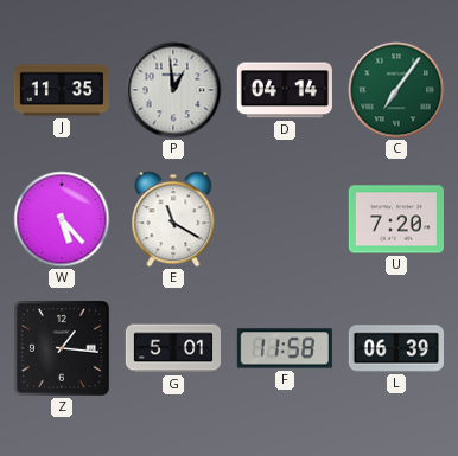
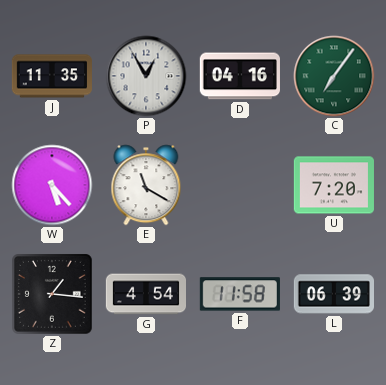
P: 12:59 -> 12:55
D: 04:14 -> 04:16
G: 5:01 -> 4:54
